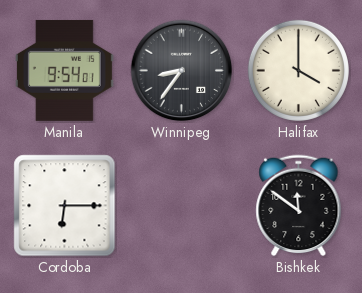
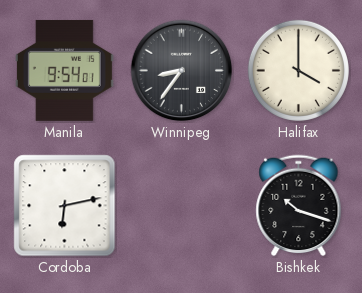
Cordoba: 6:15 -> 6:13
Bishkek: 11:51 -> 10:18
